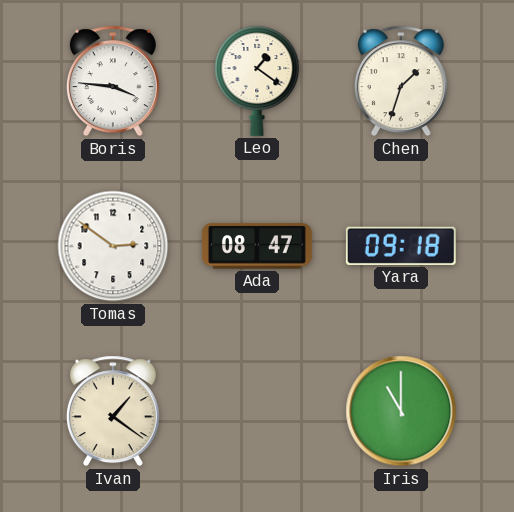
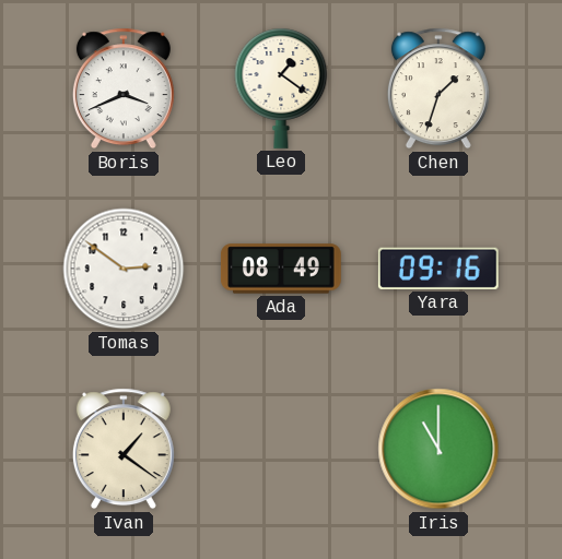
Boris: 3:46 -> 3:41
Ada: 08:47 -> 08:49
Yara: 09:18 -> 09:16
